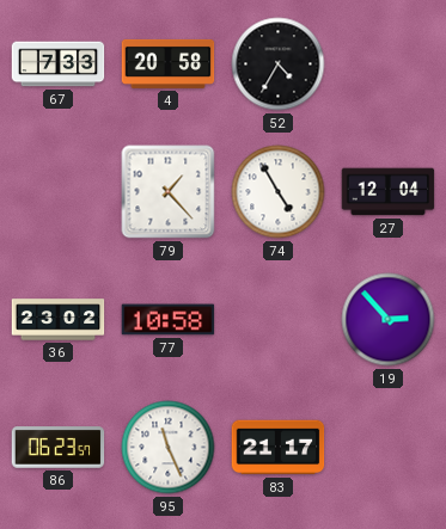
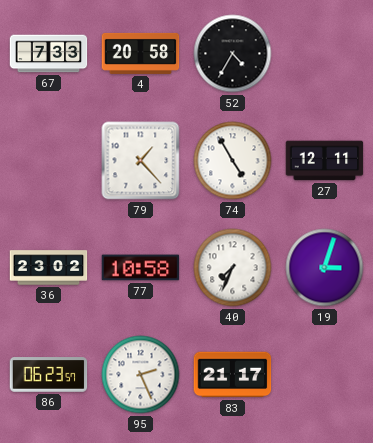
27: 12:04 -> 12:11
40: none -> 7:34
19: 2:53 -> 3:03
95: 11:26 -> 2:26
